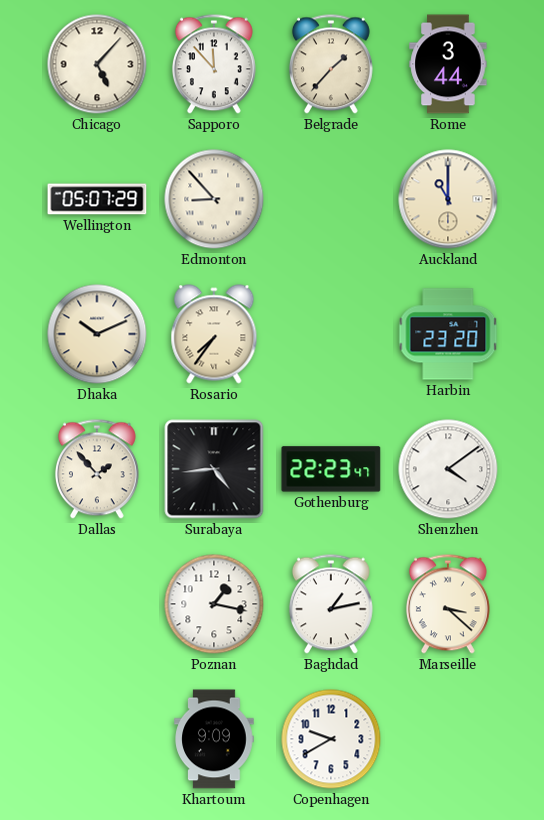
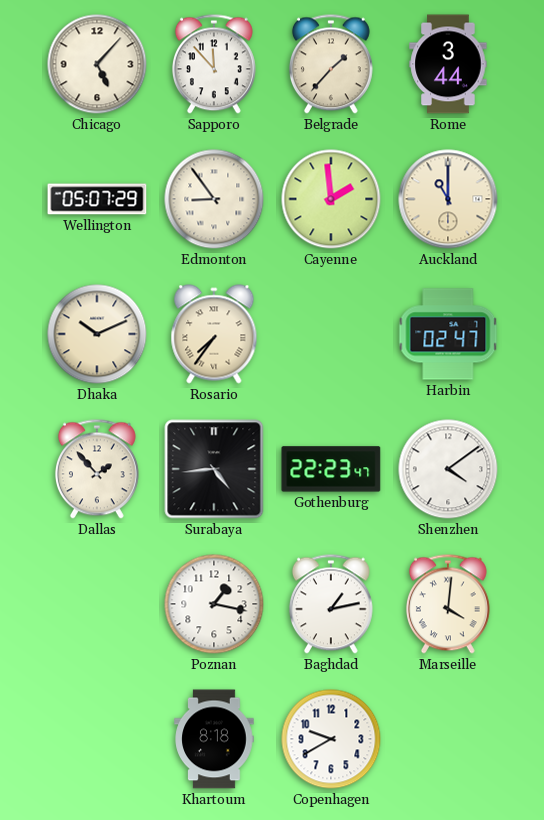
Edmonton: 8:53 -> 8:54
Cayenne: none -> 1:59
Harbin: 23:20 -> 02:47
Marseille: 3:22 -> 4:01
Khartoum: 9:09 -> 8:18
